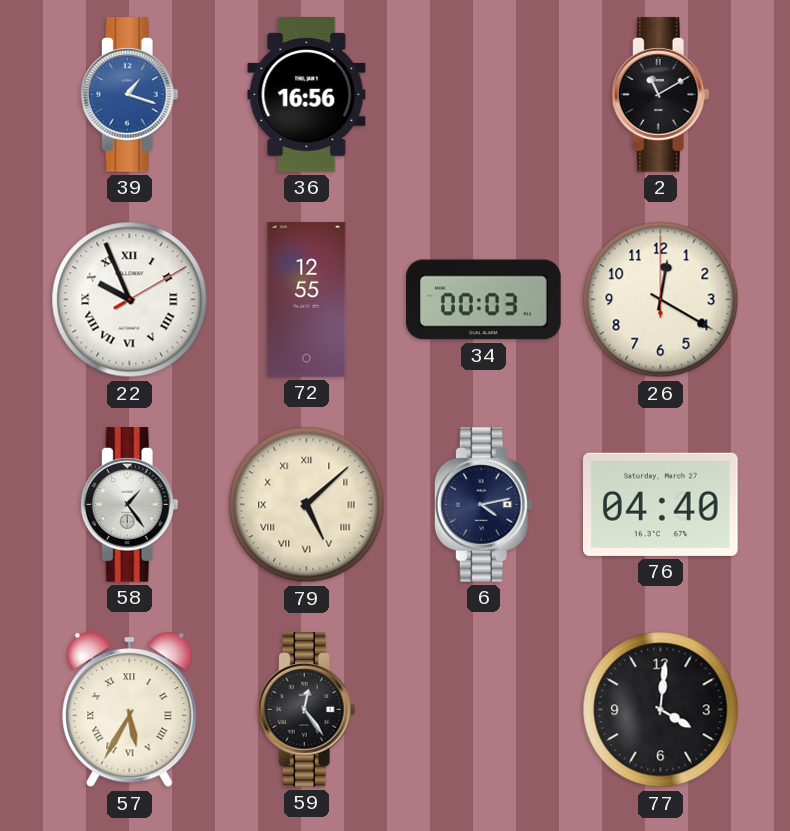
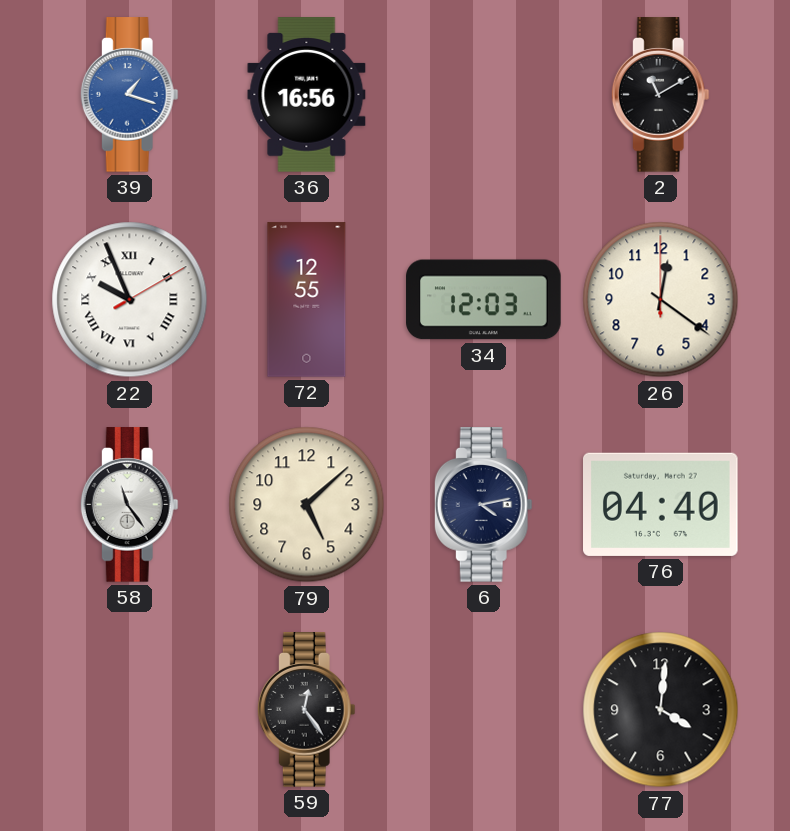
34: 00:03 -> 12:03
26: 12:20 -> 12:21
58: 1:24 -> 11:24
79 numerals: Roman -> Arabic
57: 5:35 -> none
